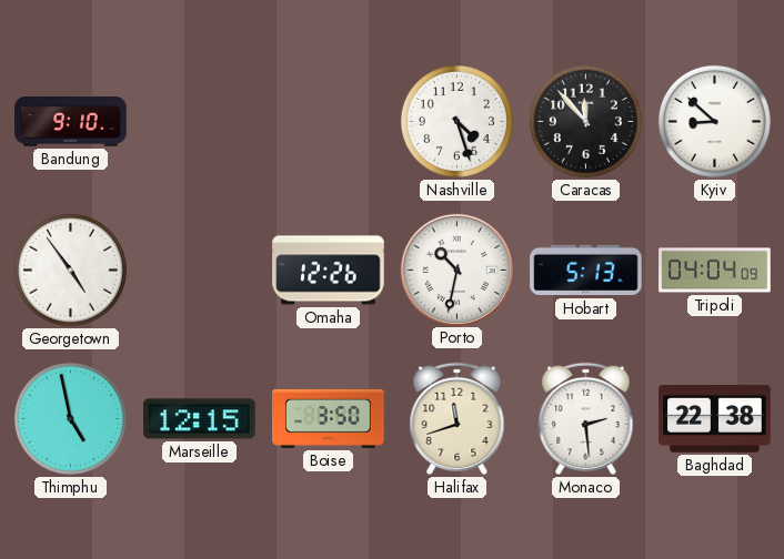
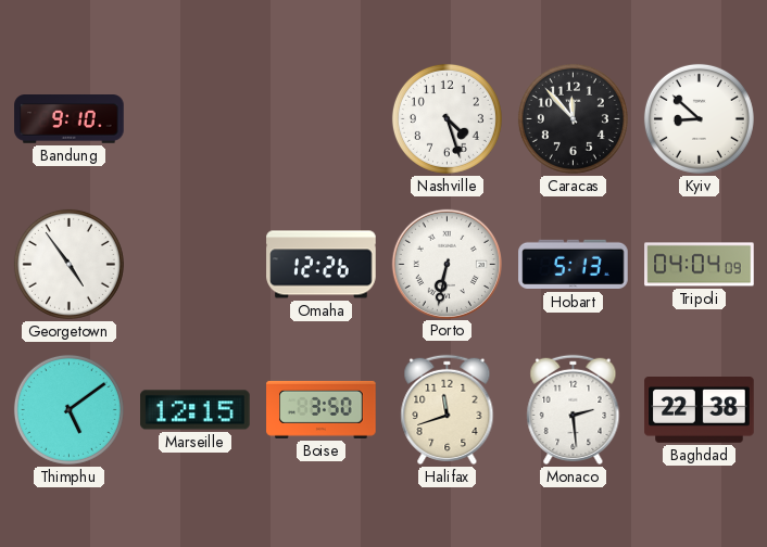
Porto: 10:32 -> 6:32
Thimphu: 4:58 -> 5:09
